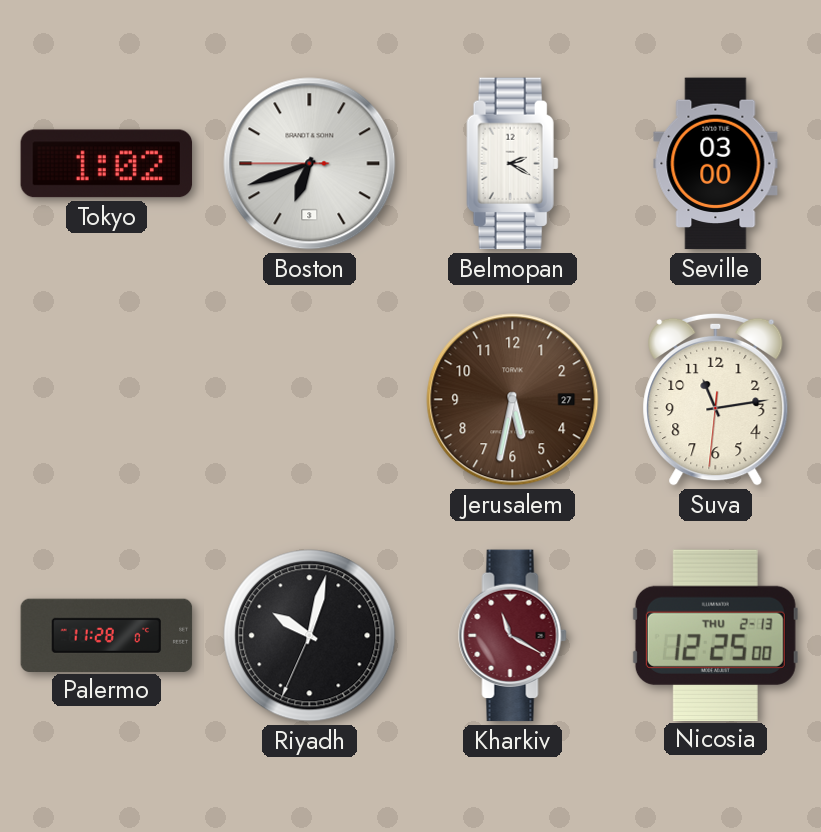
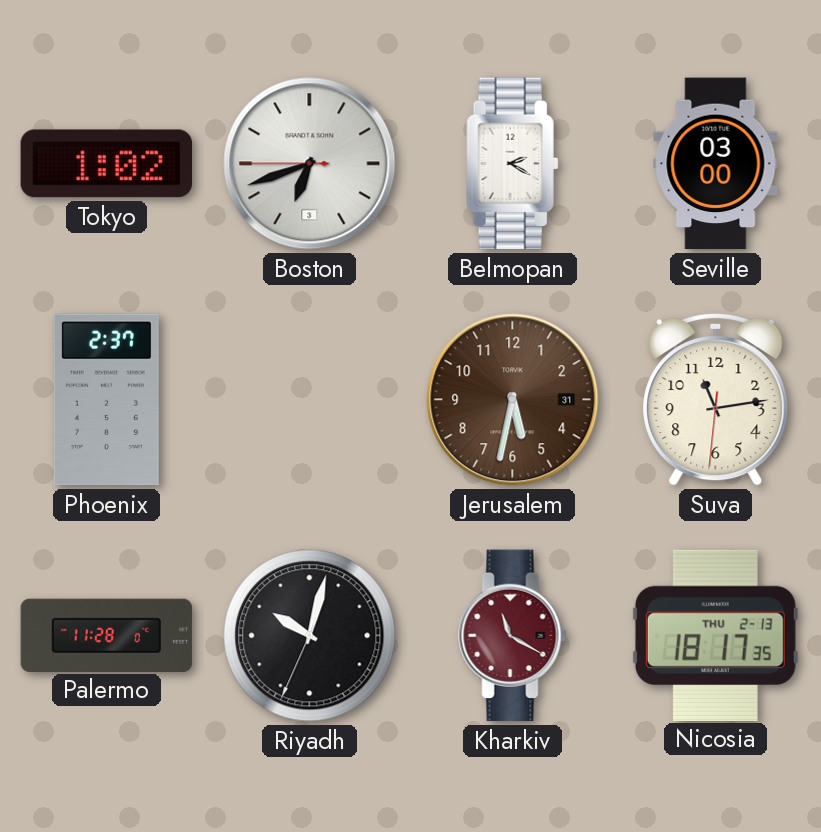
Phoenix: none -> 2:37
Jerusalem date: 27 -> 31
Nicosia: 12:25 -> 18:17
